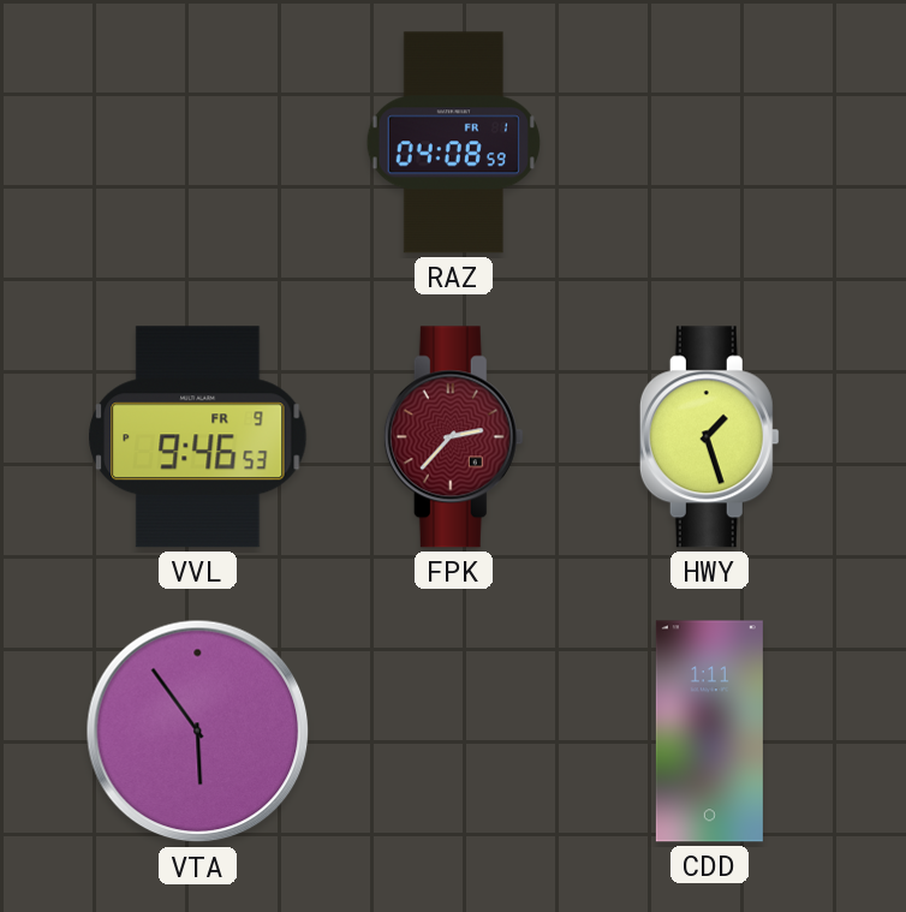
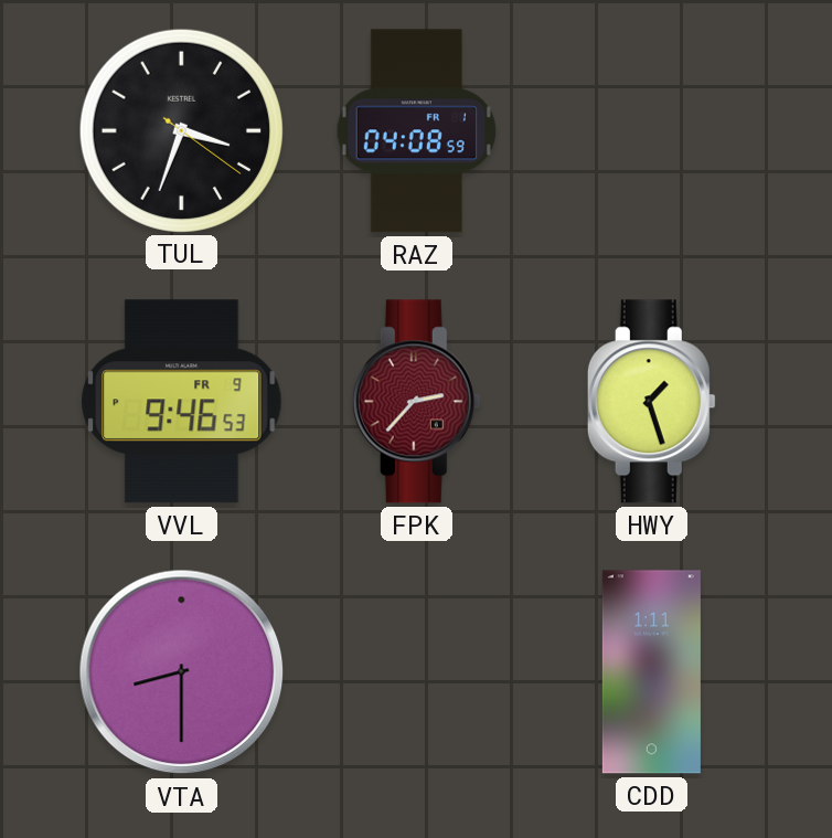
TUL: none -> 3:33
VTA: 5:54 -> 8:30
